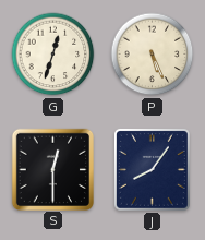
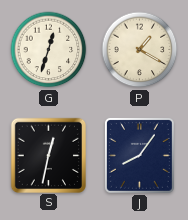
P: 5:26 -> 1:20
S: 12:30 -> 12:32
